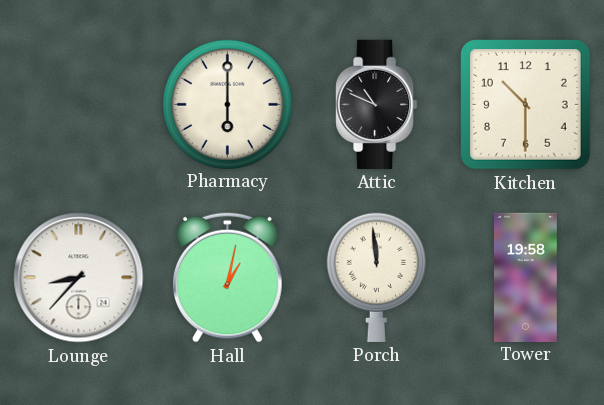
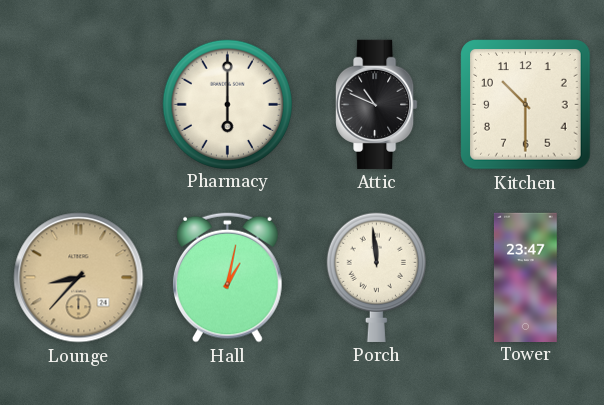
Lounge dial: white -> champagne
Tower: 19:58 -> 23:47
